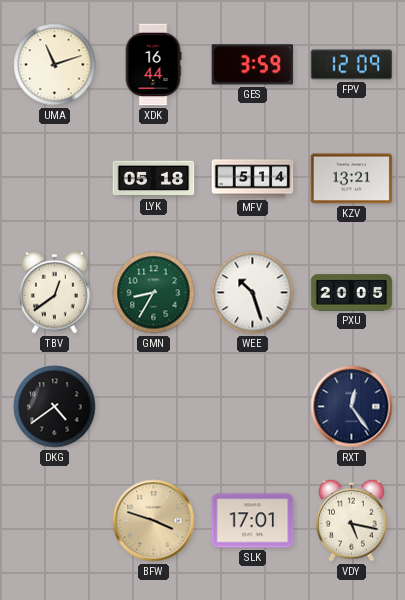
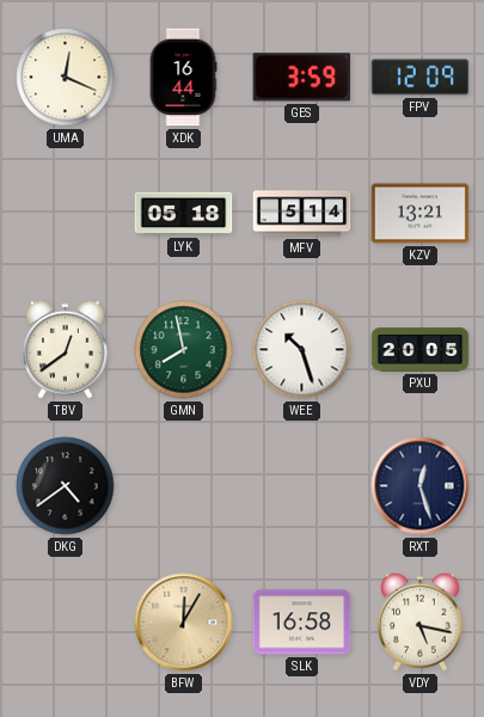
UMA: 11:12 -> 12:19
GMN: 8:35 -> 7:58
RXT: 12:24 -> 12:27
BFW: 3:48 -> 12:05
SLK: 17:01 -> 16:58
